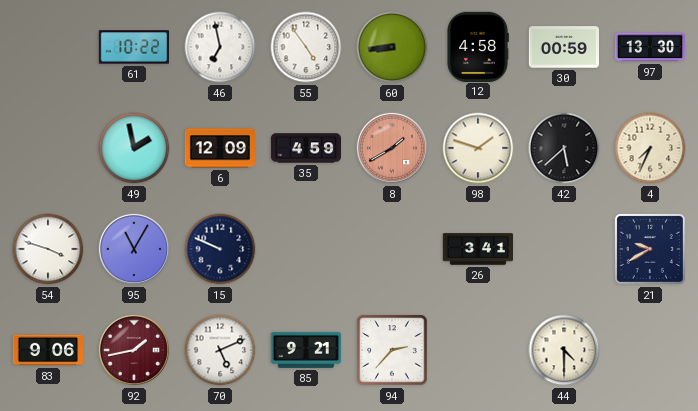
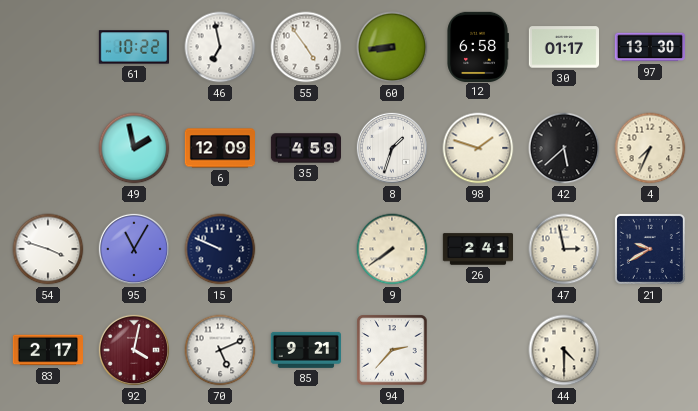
12: 4:58 -> 6:58
30: 00:59 -> 01:17
8: 1:40 -> 1:33
8 dial: salmon -> white
9: none -> 7:39
26: 3:41 -> 2:41
47: none -> 2:58
83: 9:06 -> 2:17
92: 1:43 -> 4:02
